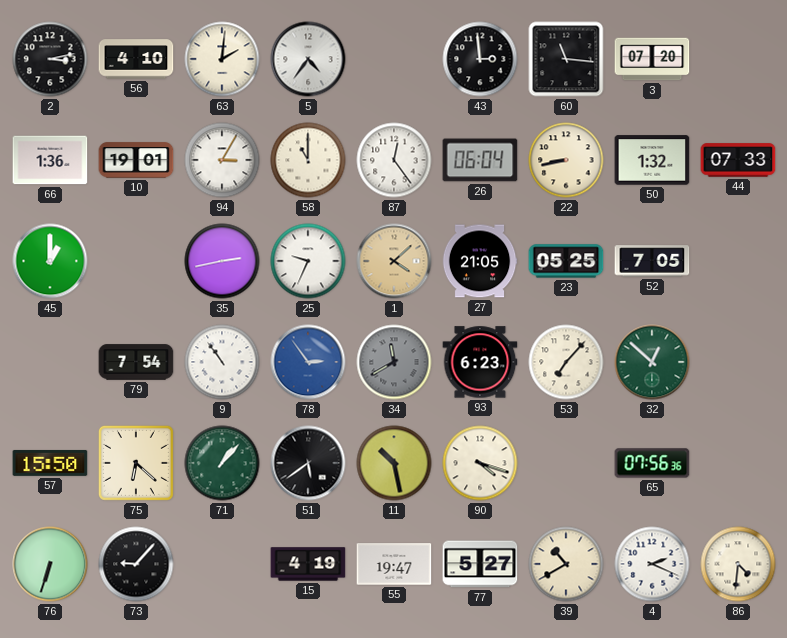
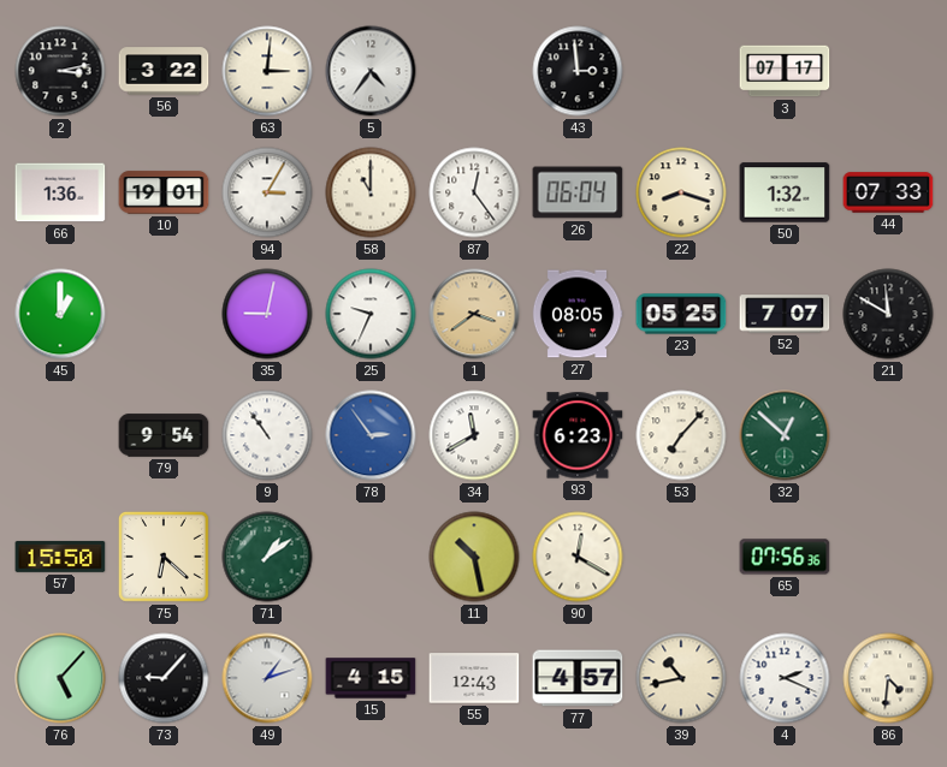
56: 4:10 -> 3:22
63: 2:01 -> 3:01
60: 11:16 -> none
3: 07:20 -> 07:17
22: 8:43 -> 8:18
35: 2:43 -> 9:02
1: 4:08 -> 3:39
27: 21:05 -> 08:05
52: 7:05 -> 7:07
21: none -> 11:50
79: 7:54 -> 9:54
34 dial: grey -> white
71: 1:07 -> 1:09
51: 5:39 -> none
90: 4:18 -> 12:20
76: 6:33 -> 5:07
49: none -> 1:12
15: 4:19 -> 4:15
55: 19:47 -> 12:43
77: 5:27 -> 4:57
39: 10:40 -> 10:43
